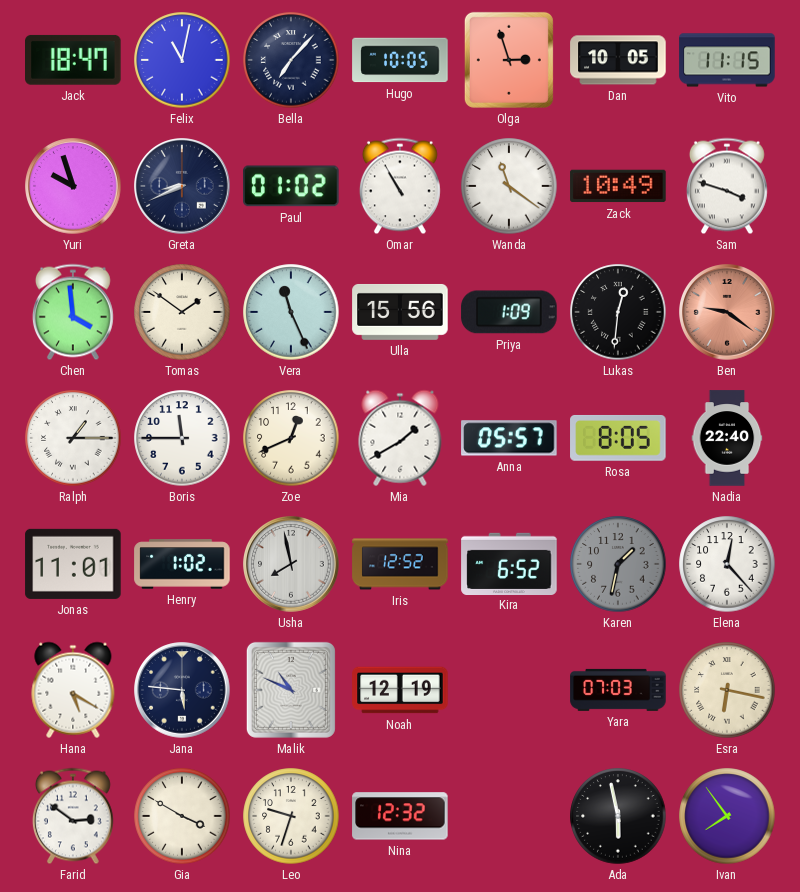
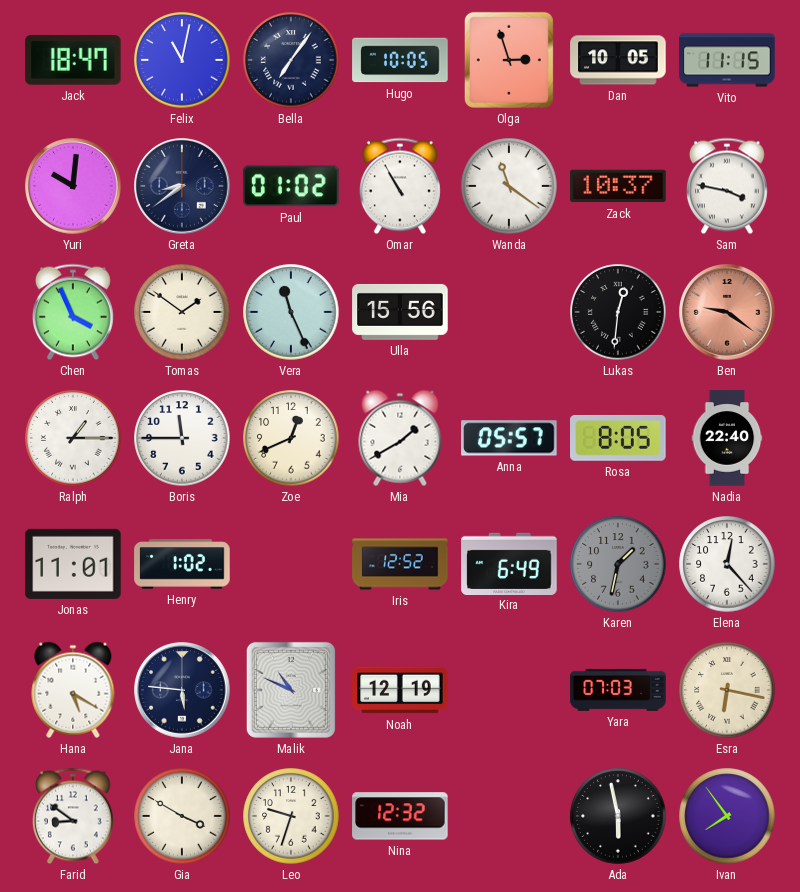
Bella: 7:07 -> 7:06
Yuri: 9:57 -> 10:01
Greta: 8:41 -> 8:39
Zack: 10:49 -> 10:37
Sam: 3:48 -> 3:47
Chen: 3:59 -> 3:56
Priya: 1:09 -> none
Usha: 7:58 -> none
Kira: 6:52 -> 6:49
Farid: 2:51 -> 8:51
